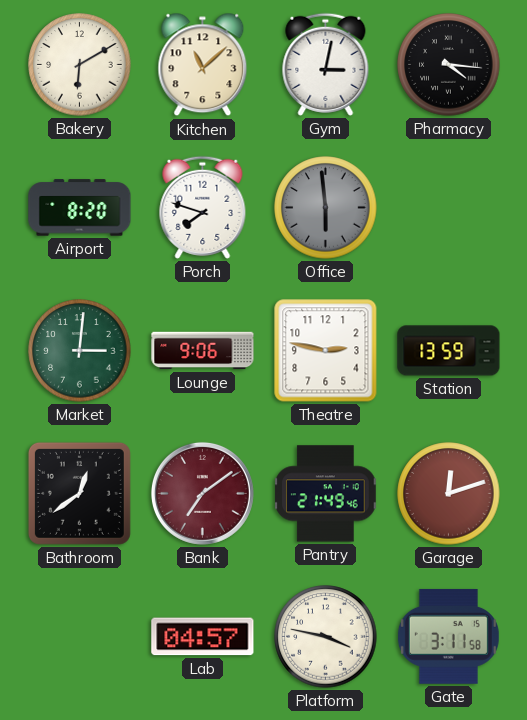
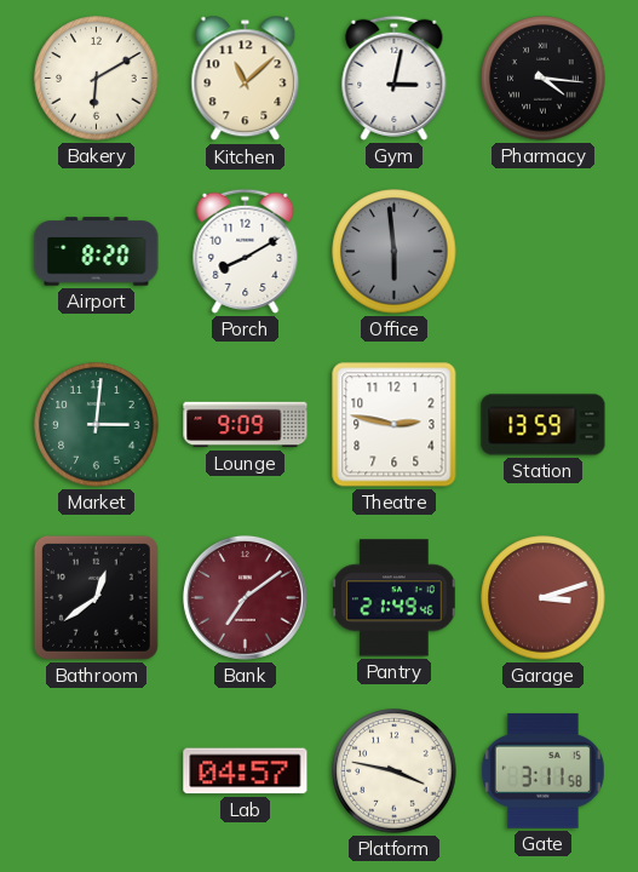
Porch: 7:48 -> 8:10
Lounge: 9:06 -> 9:09
Garage: 12:12 -> 3:12
